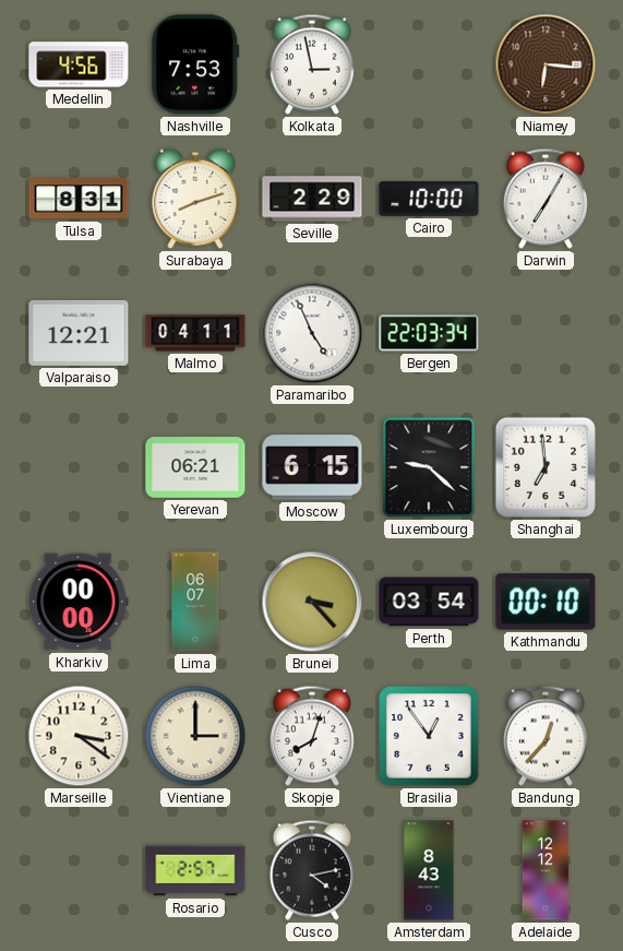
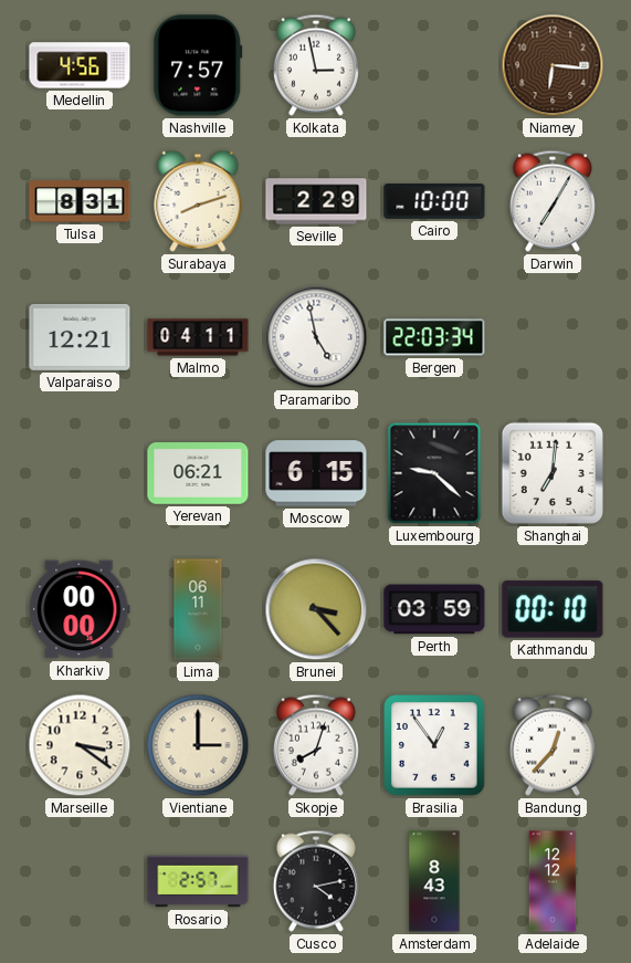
Nashville: 7:53 -> 7:57
Paramaribo: 4:56 -> 4:58
Shanghai: 6:59 -> 7:01
Lima: 06:07 -> 06:11
Perth: 03:54 -> 03:59
